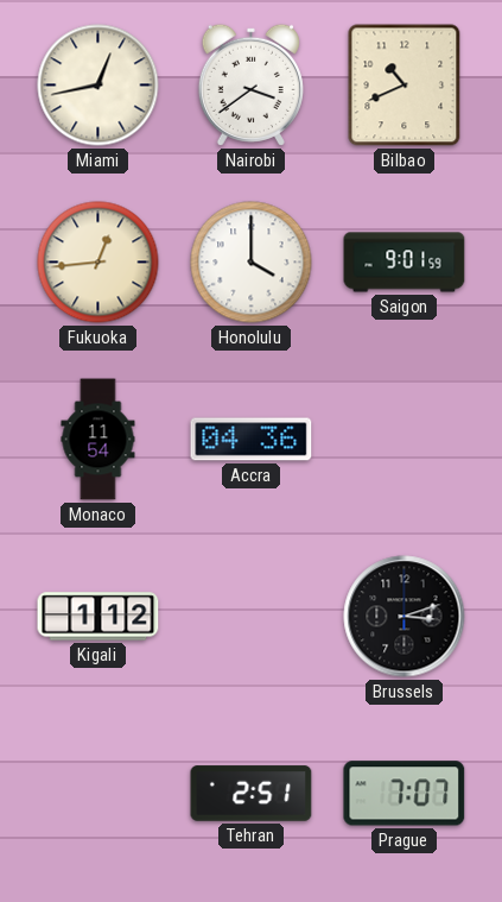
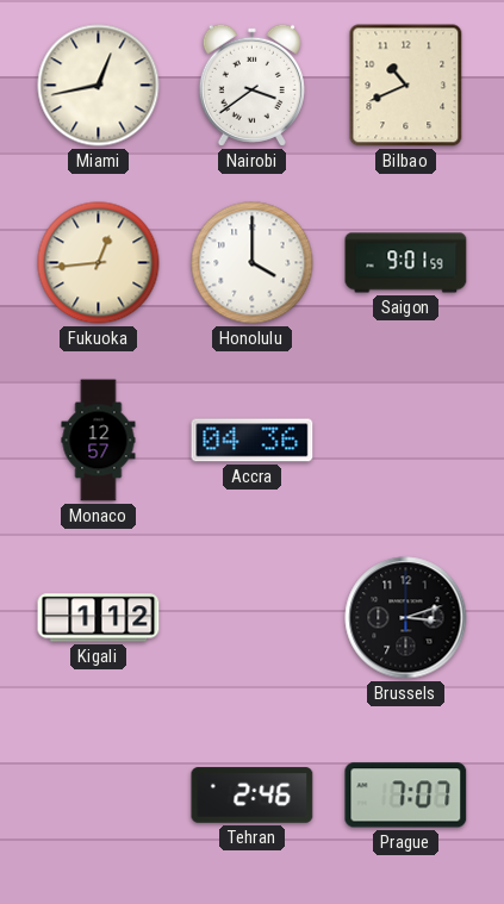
Monaco: 11:54 -> 12:57
Tehran: 2:51 -> 2:46
